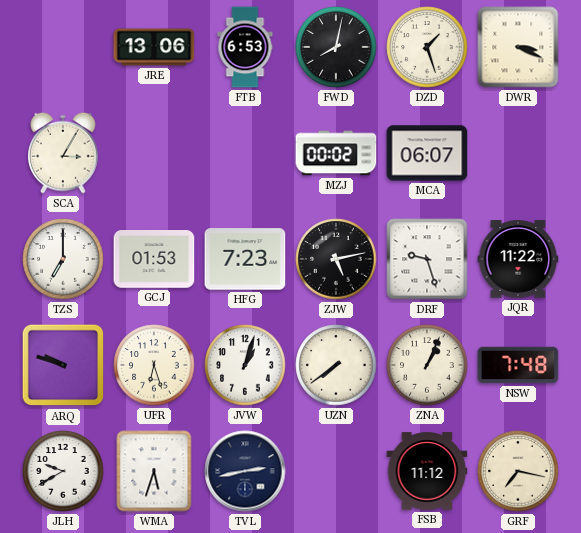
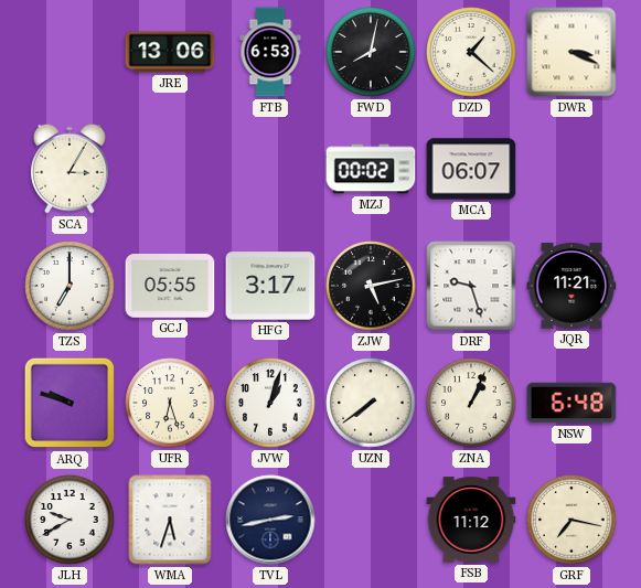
DZD: 1:27 -> 1:22
GCJ: 01:53 -> 05:55
HFG: 7:23 -> 3:17
JQR: 11:22 -> 11:21
NSW: 7:48 -> 6:48
